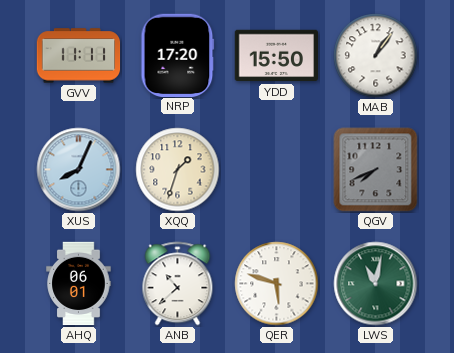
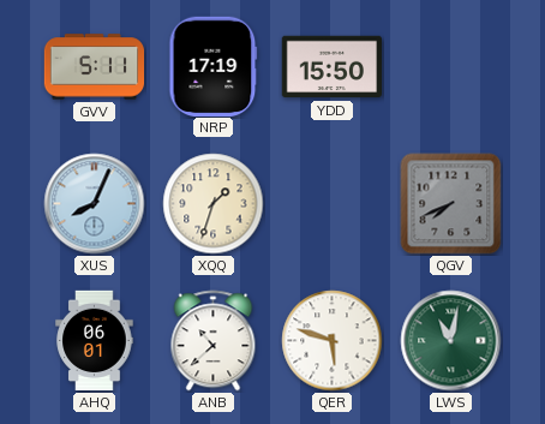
GVV: 11:11 -> 5:11
NRP: 17:20 -> 17:19
MAB: 1:06 -> none
